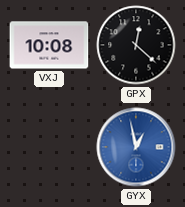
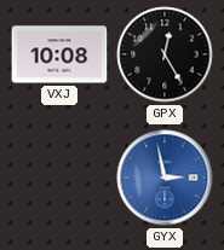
GPX: 12:22 -> 12:25
GYX: 12:58 -> 2:58
